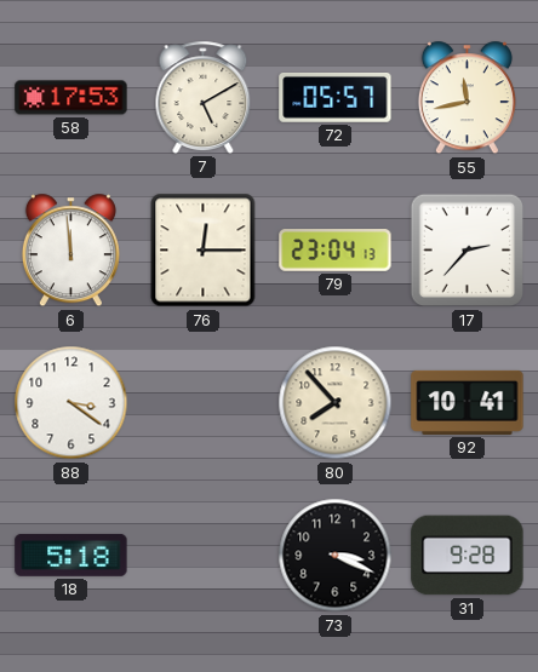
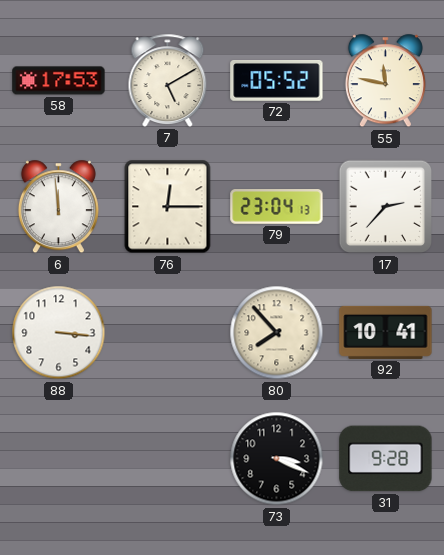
72: 05:57 -> 05:52
55: 11:43 -> 11:47
88: 3:21 -> 3:16
18: 5:18 -> none
